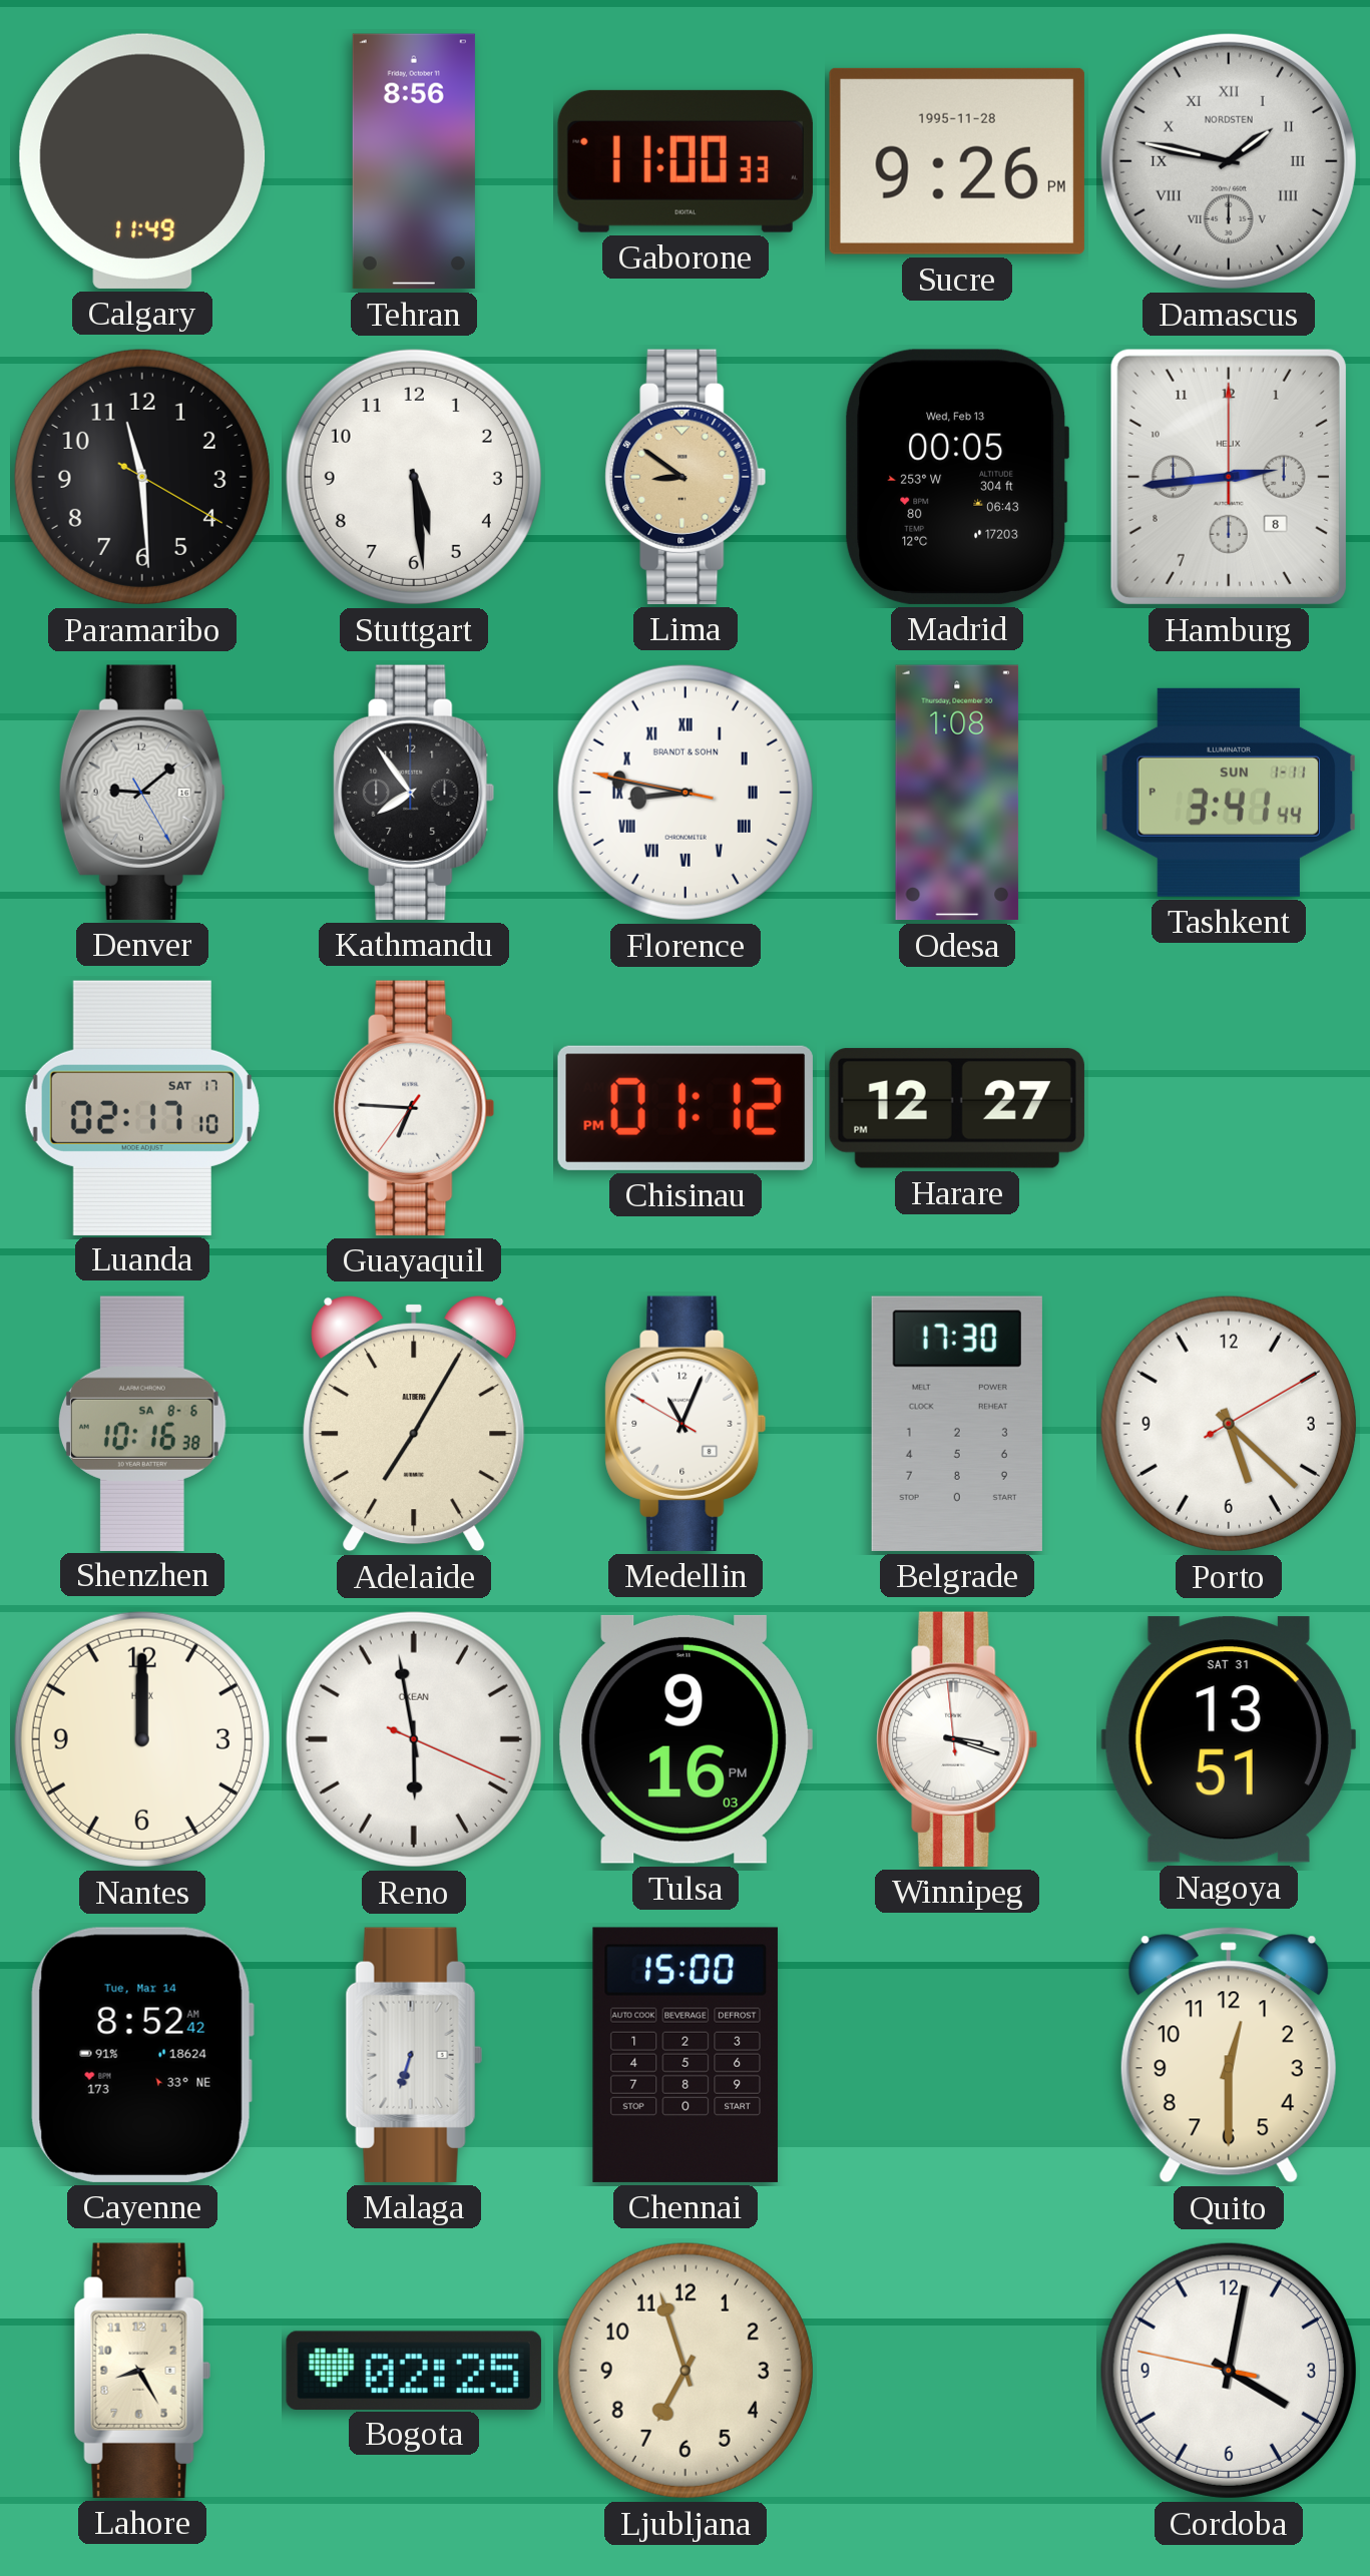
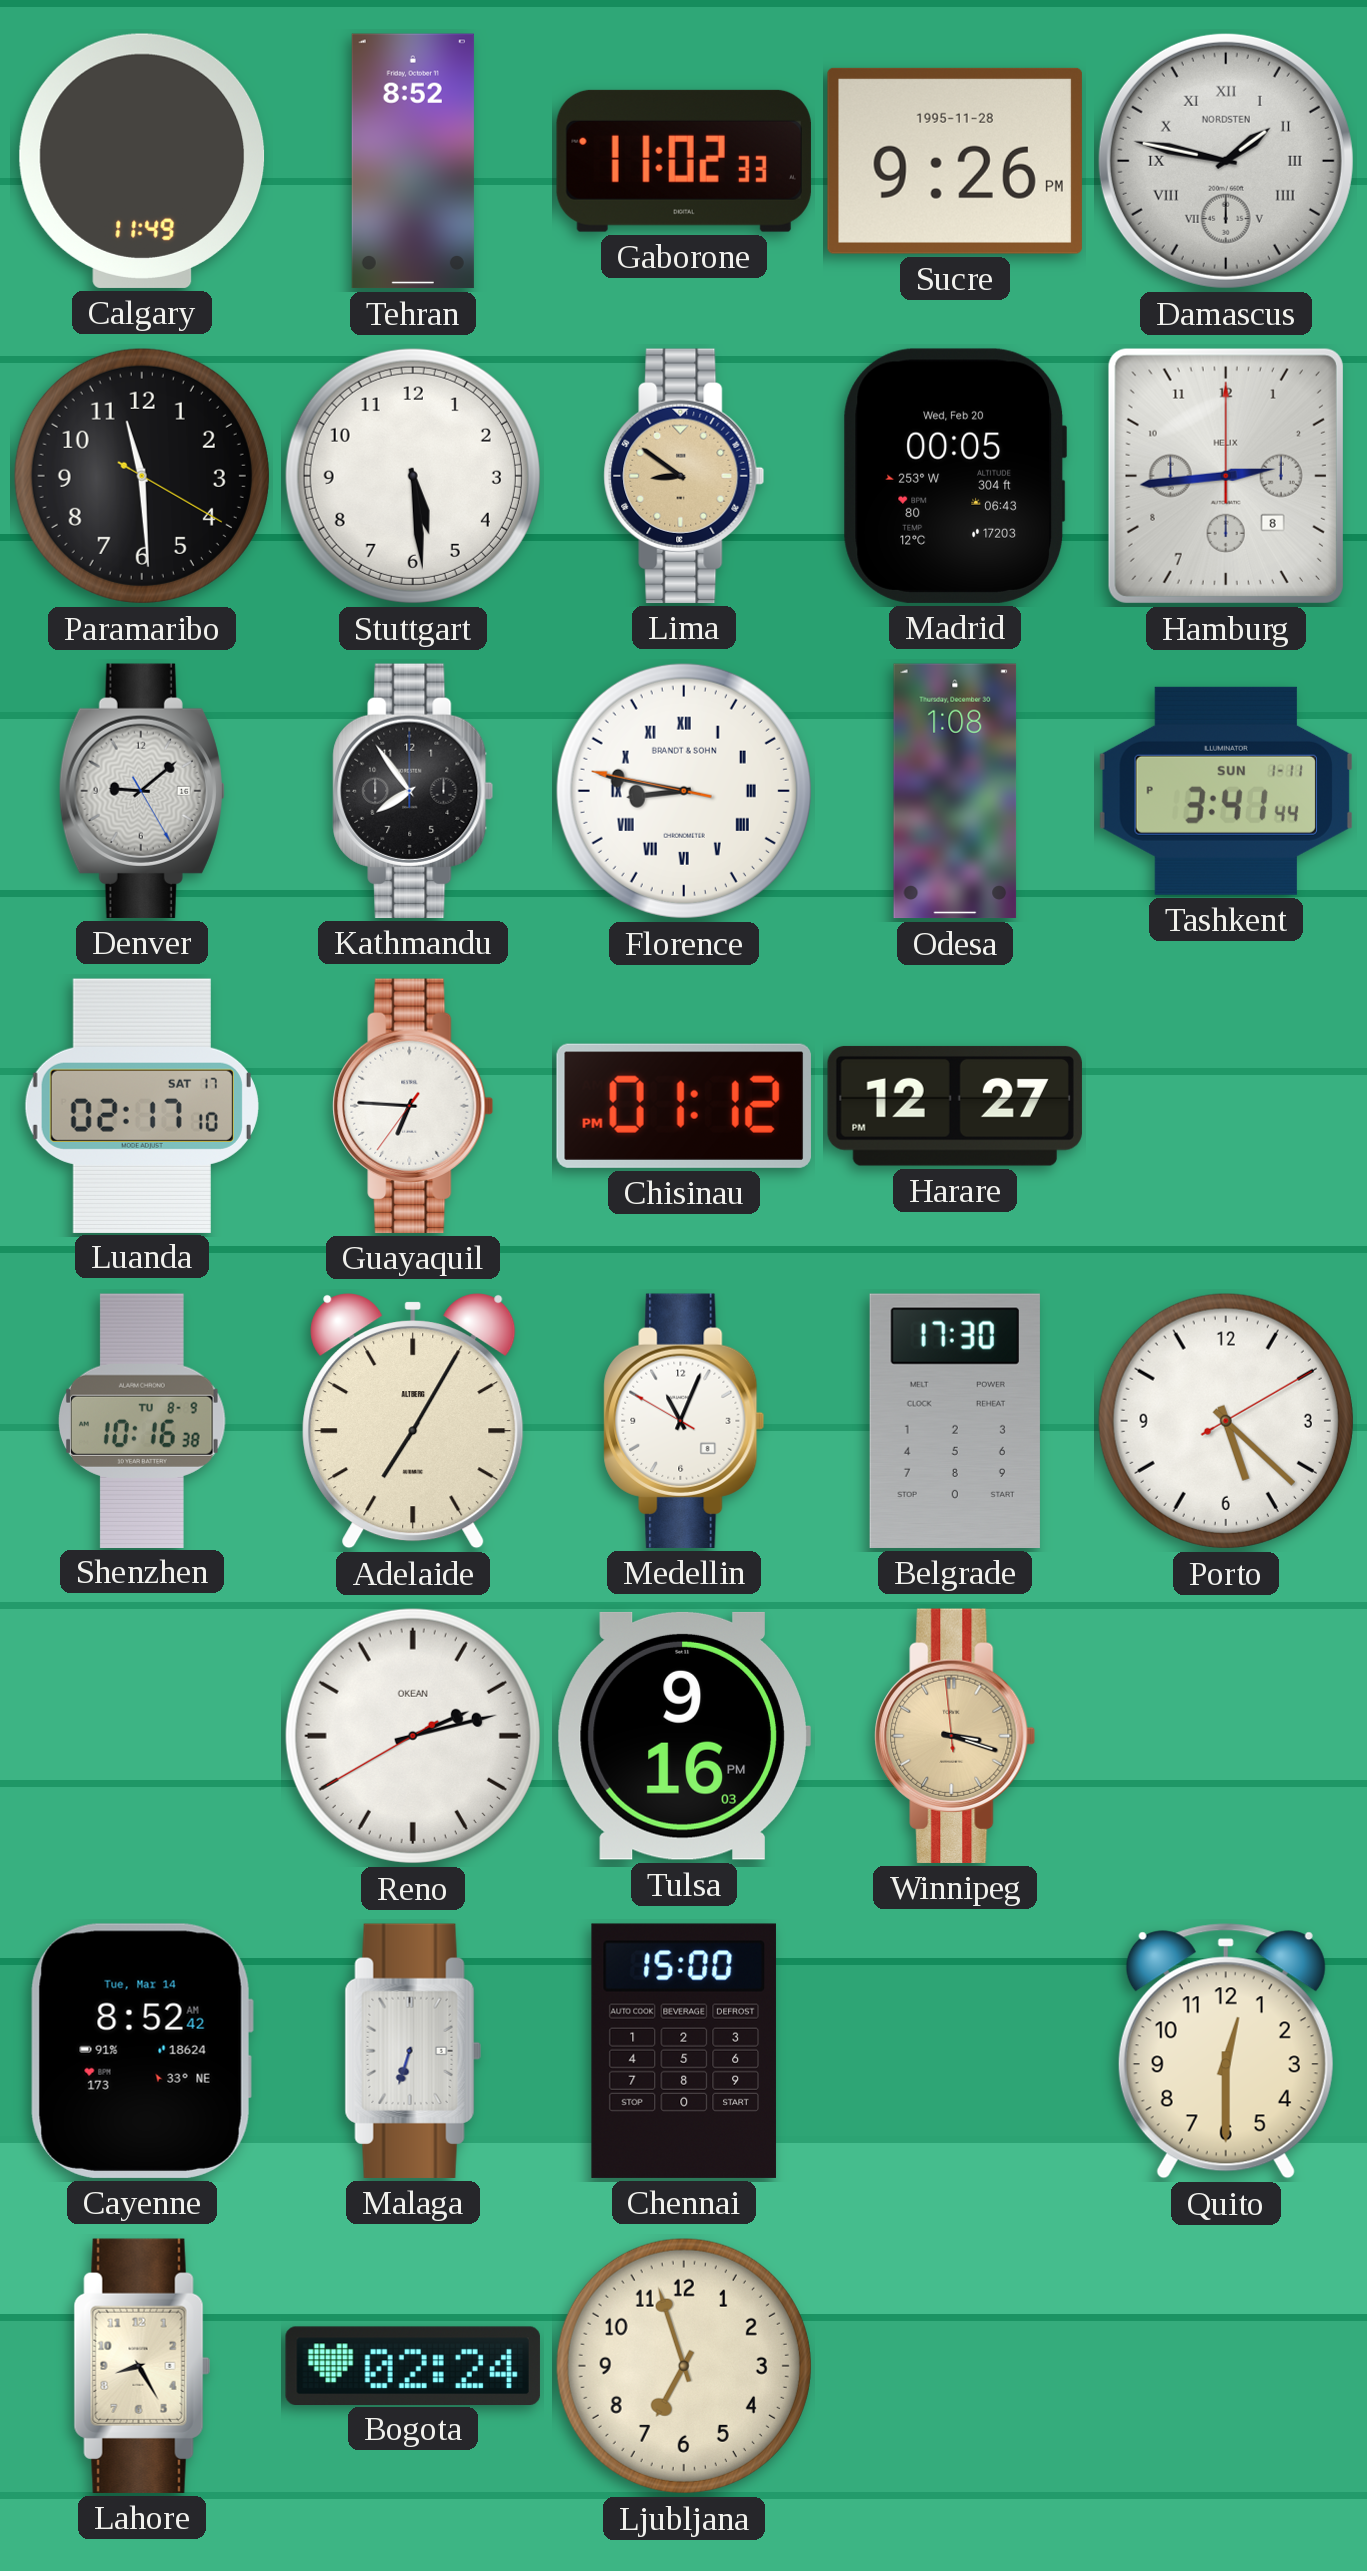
Tehran: 8:56 -> 8:52
Gaborone: 11:00 -> 11:02
Madrid date: Wed, Feb 13 -> Wed, Feb 20
Shenzhen date: SA 8-6 -> TU 8-9
Nantes: 12:00 -> none
Reno: 5:58 -> 2:12
Winnipeg dial: white -> champagne
Nagoya: 13:51 -> none
Bogota: 02:25 -> 02:24
Cordoba: 4:01 -> none
